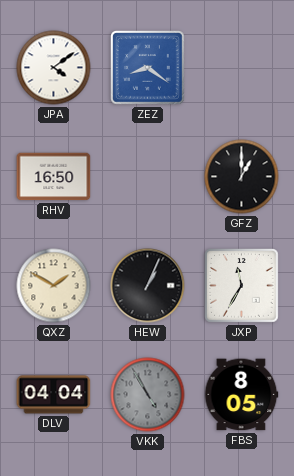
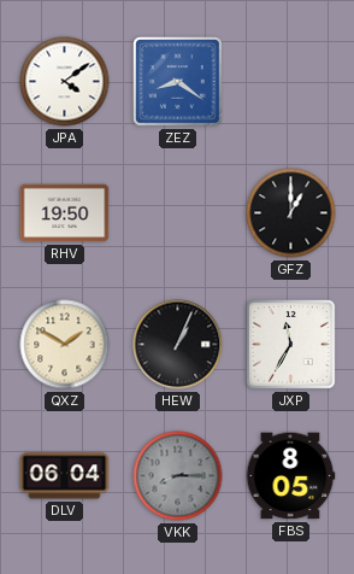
RHV: 16:50 -> 19:50
DLV: 04:04 -> 06:04
VKK: 4:55 -> 8:15
